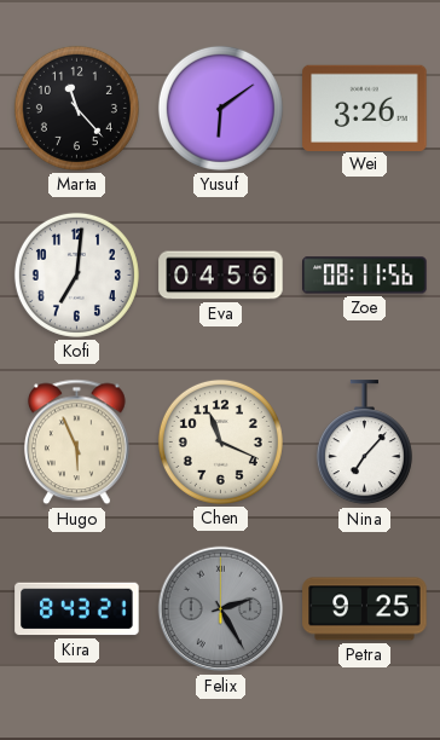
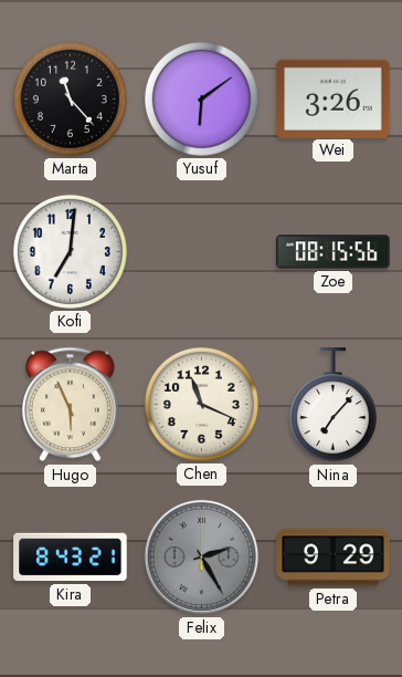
Eva: 04:56 -> none
Zoe: 08:11 -> 08:15
Petra: 9:25 -> 9:29
